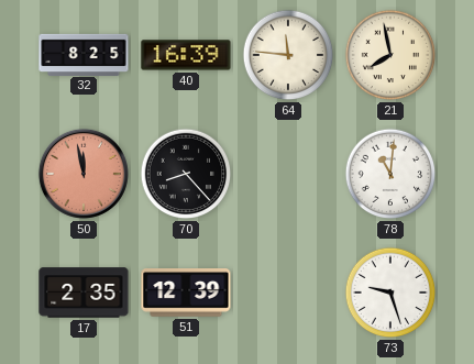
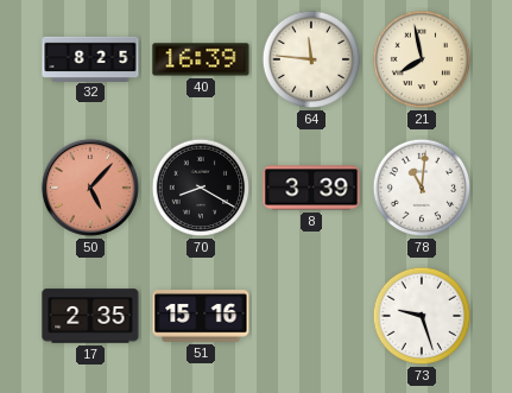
50: 11:58 -> 5:07
70: 8:23 -> 8:20
8: none -> 3:39
51: 12:39 -> 15:16
